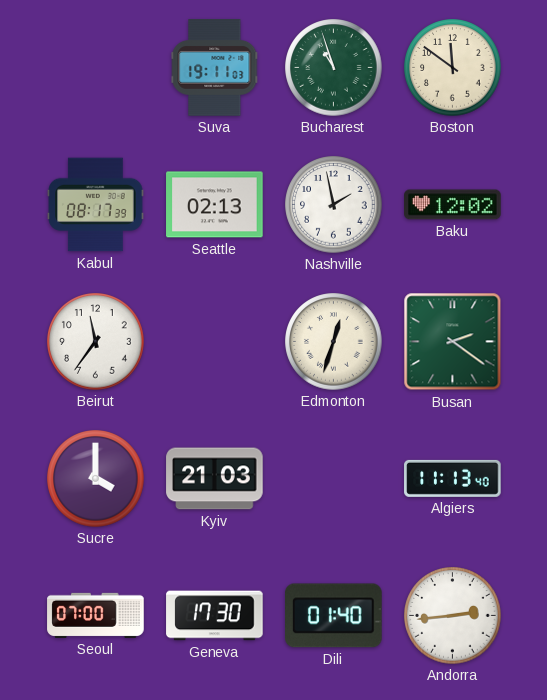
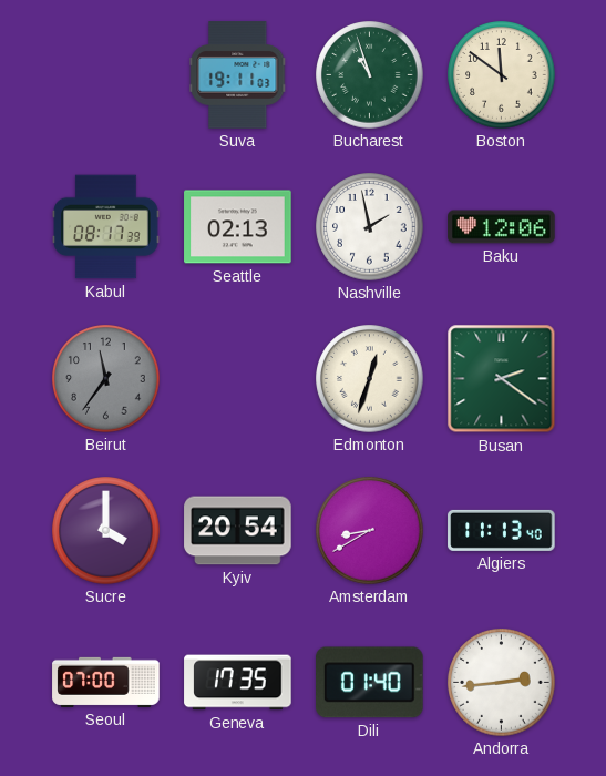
Baku: 12:02 -> 12:06
Beirut dial: white -> grey
Kyiv: 21:03 -> 20:54
Amsterdam: none -> 8:40
Geneva: 17:30 -> 17:35
